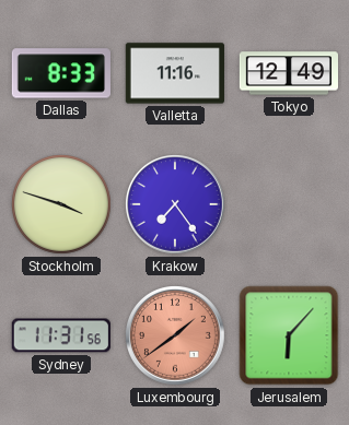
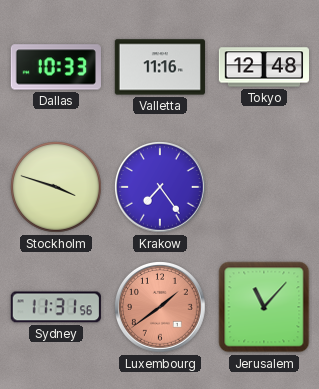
Dallas: 8:33 -> 10:33
Tokyo: 12:49 -> 12:48
Jerusalem: 6:07 -> 11:07
